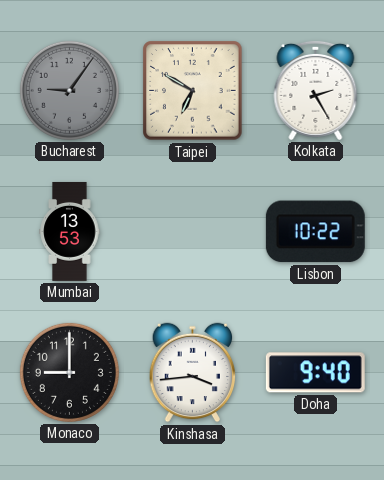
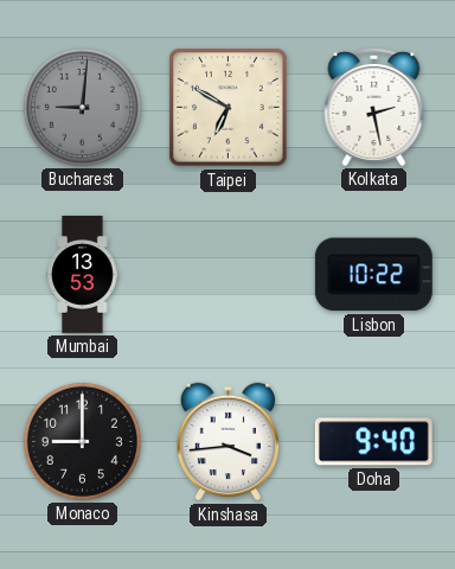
Bucharest: 9:06 -> 9:01
Kolkata: 2:25 -> 2:28
